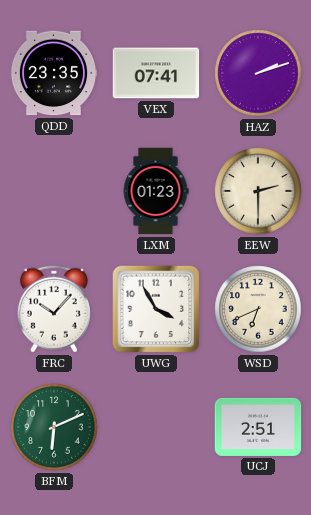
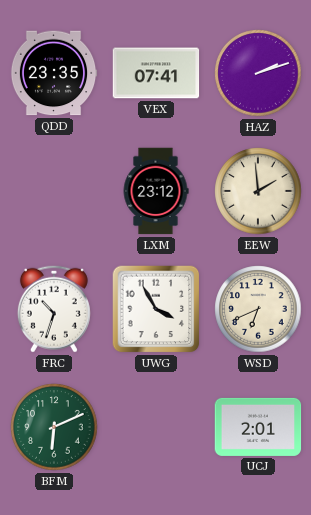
LXM: 01:23 -> 23:12
EEW: 2:30 -> 1:59
FRC: 10:07 -> 10:33
UCJ: 2:51 -> 2:01
